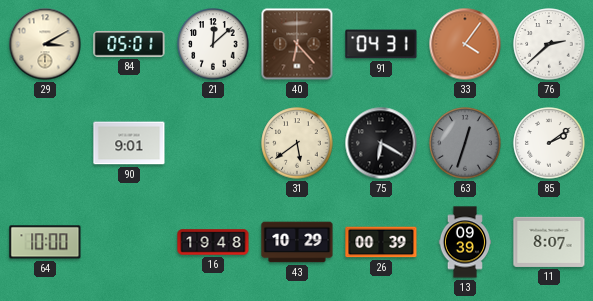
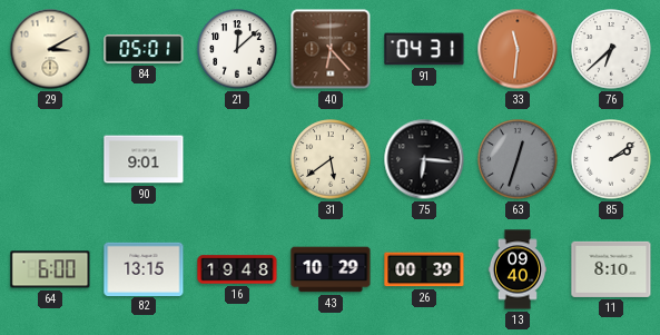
33: 4:06 -> 11:31
76: 2:38 -> 6:38
75: 6:20 -> 6:16
64: 10:00 -> 6:00
82: none -> 13:15
13: 09:39 -> 09:40
11: 8:07 -> 8:10
